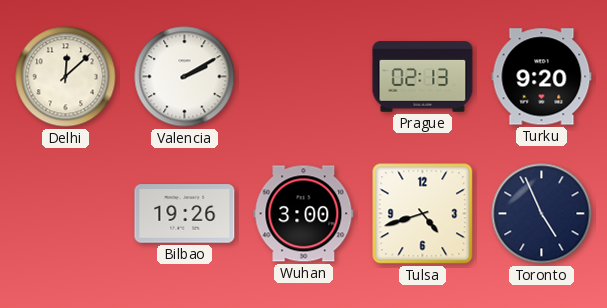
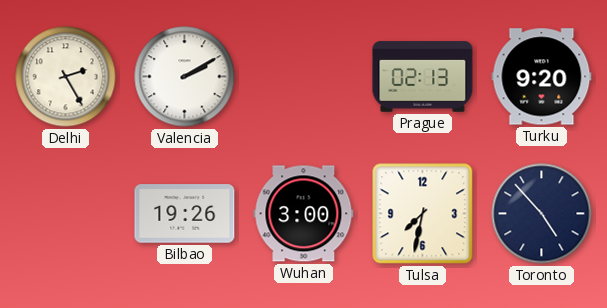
Delhi: 12:08 -> 2:25
Tulsa: 4:42 -> 7:32
Toronto: 4:56 -> 4:53
